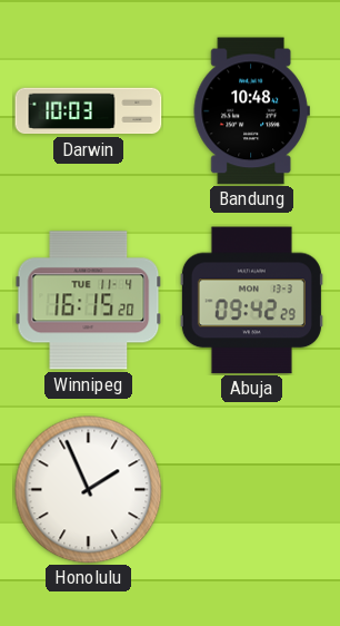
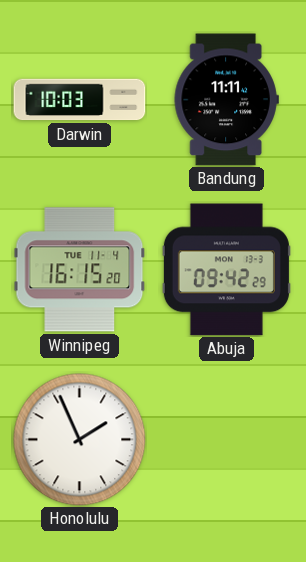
Bandung: 10:48 -> 11:11
